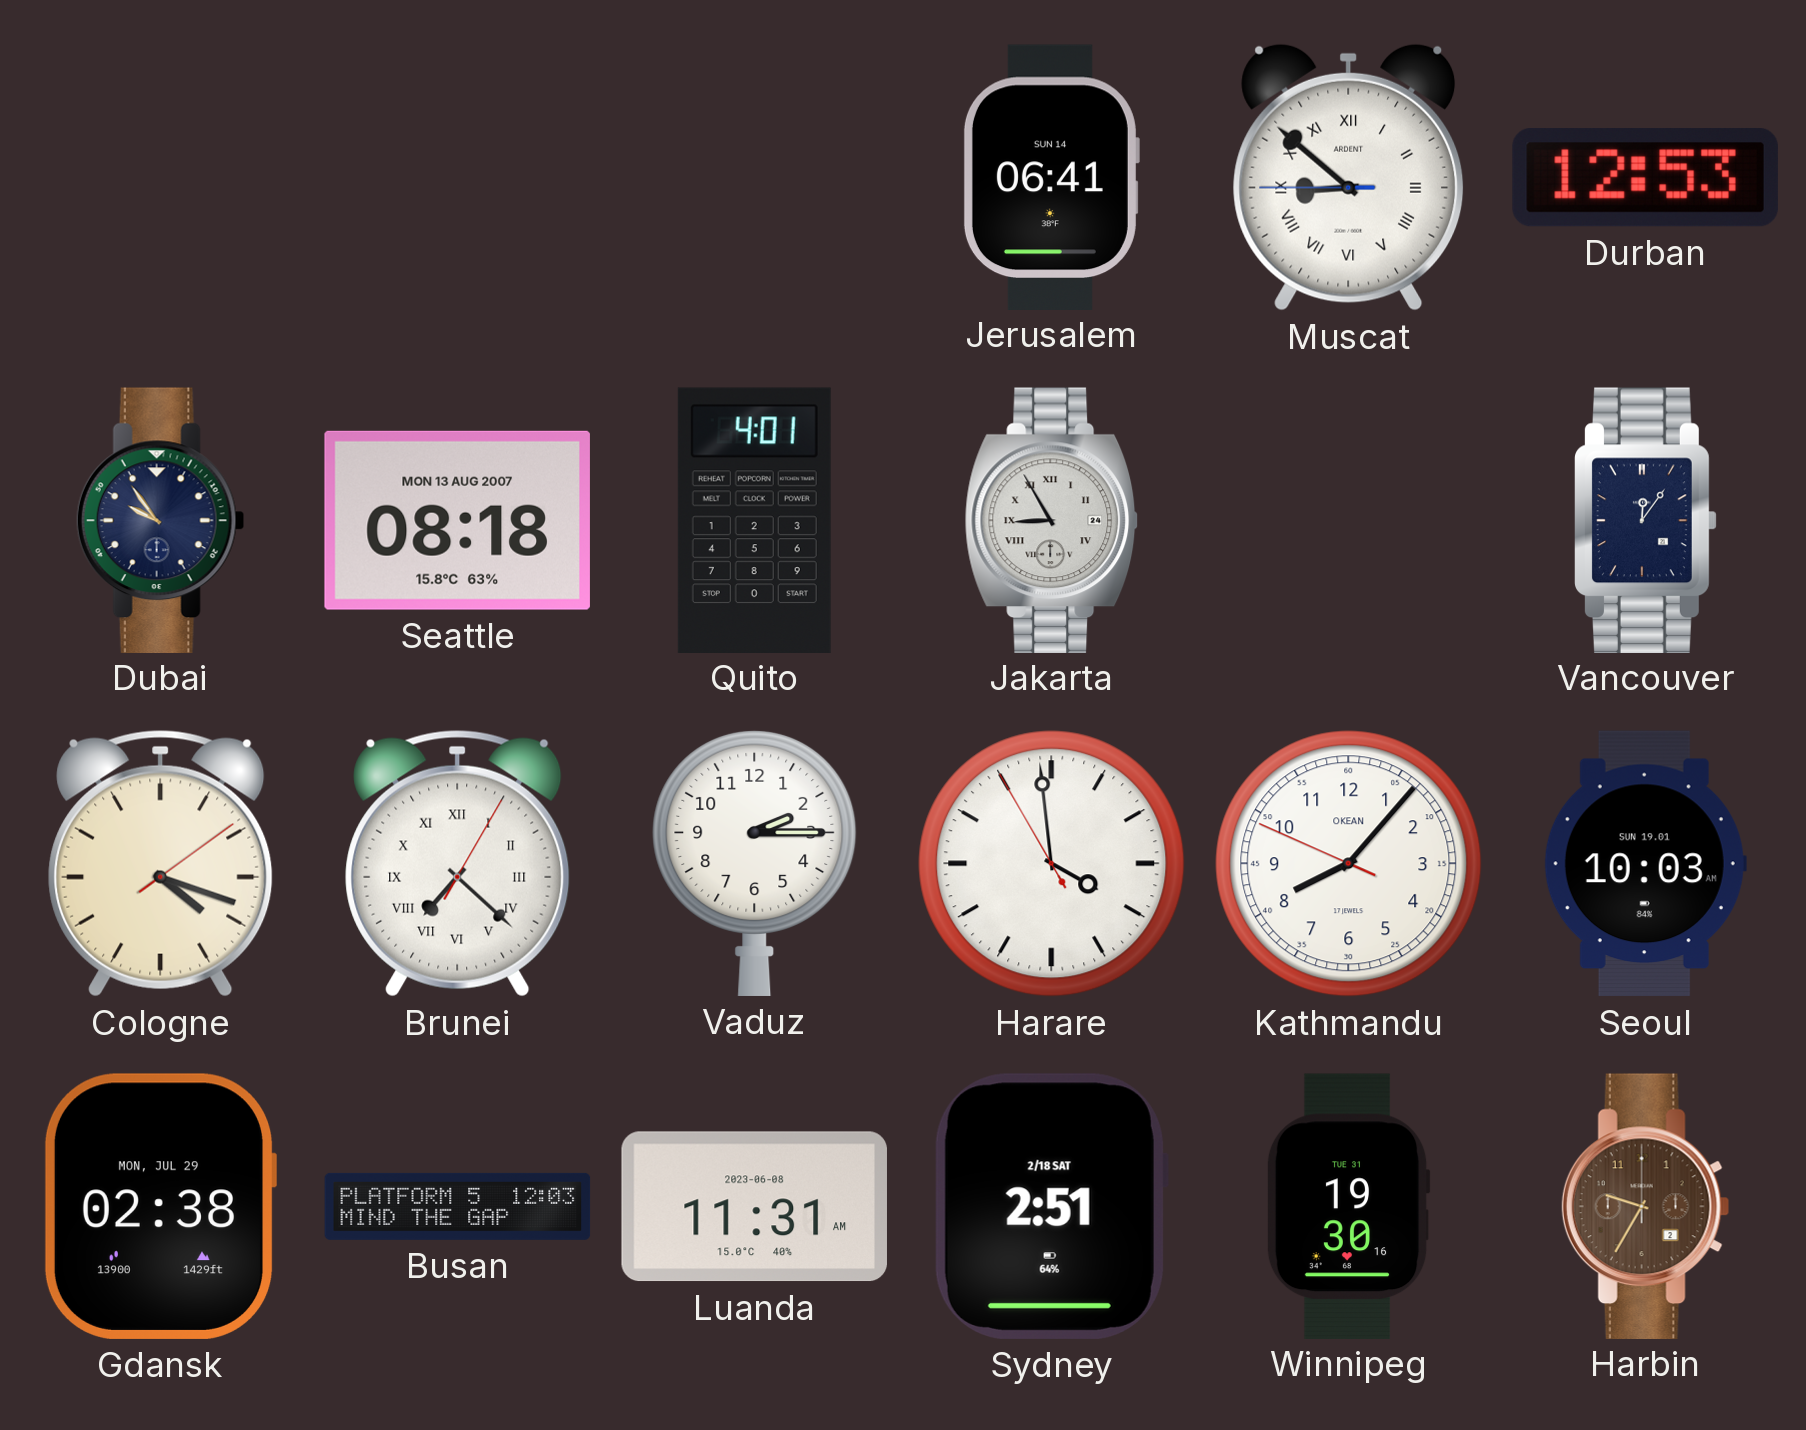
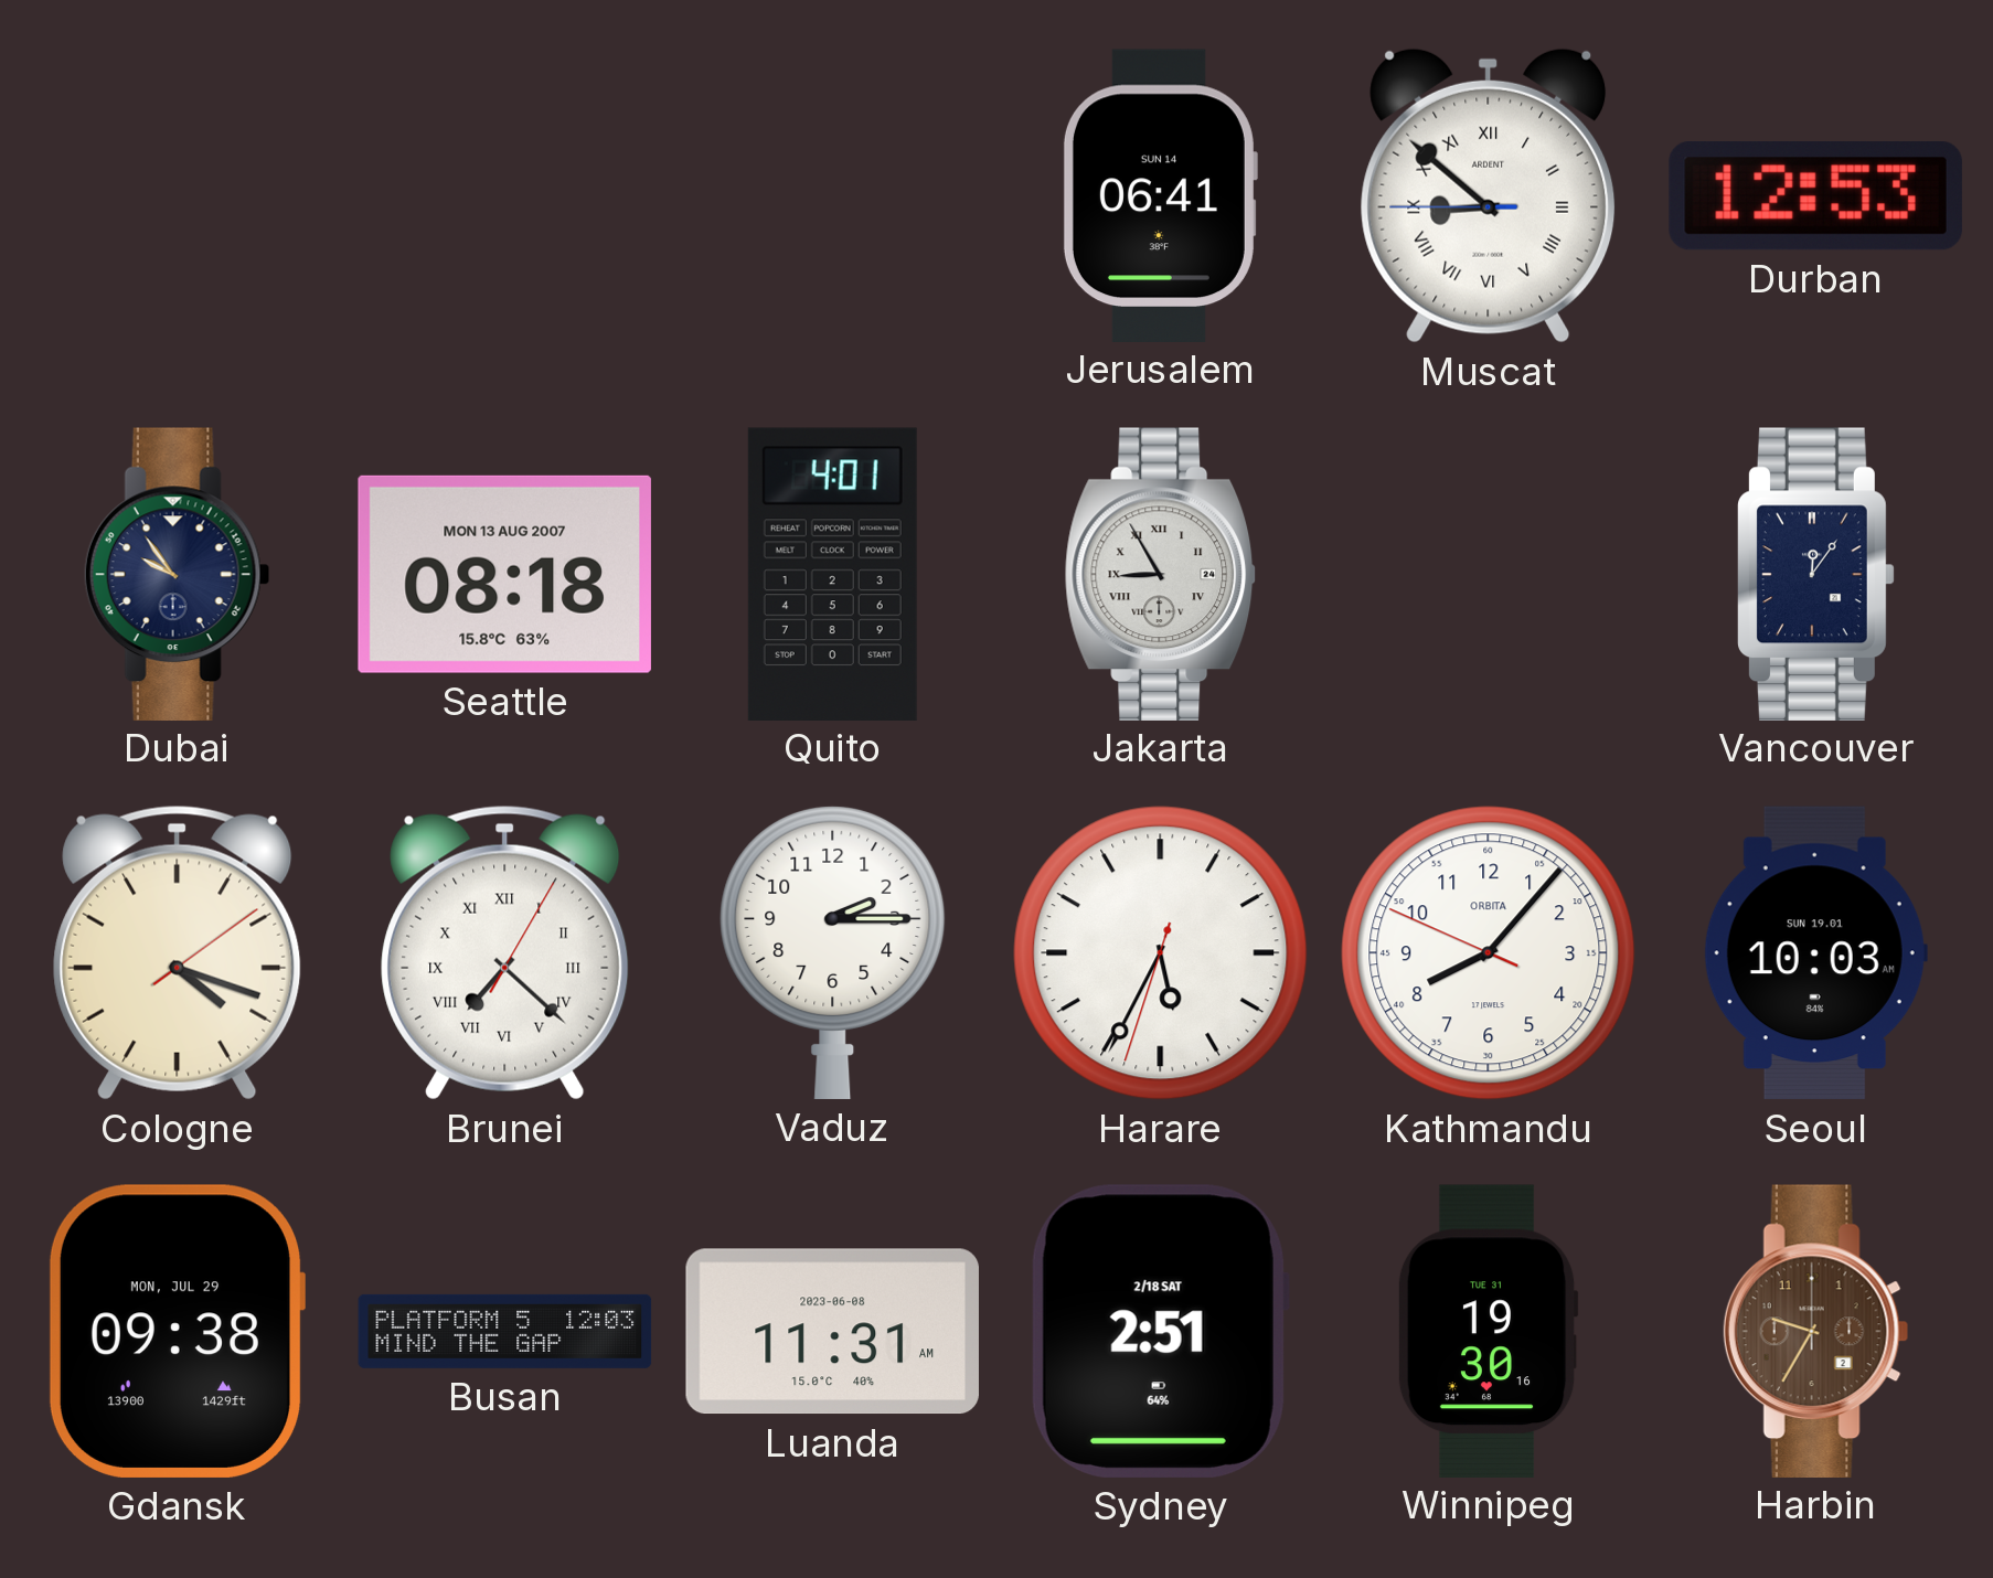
Harare: 3:58 -> 5:34
Kathmandu brand: OKEAN -> ORBITA
Gdansk: 02:38 -> 09:38
